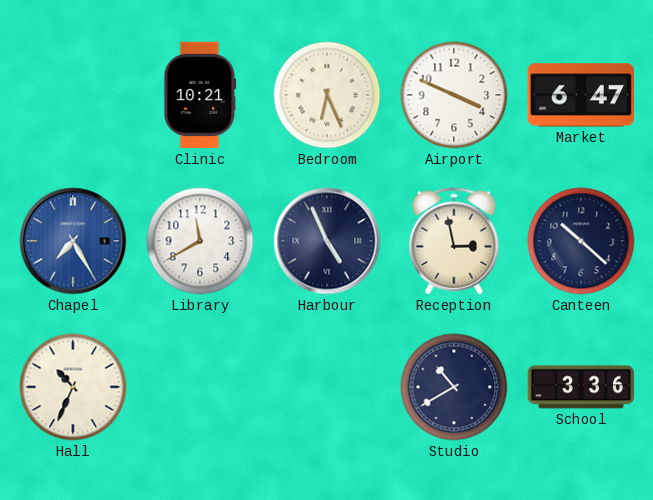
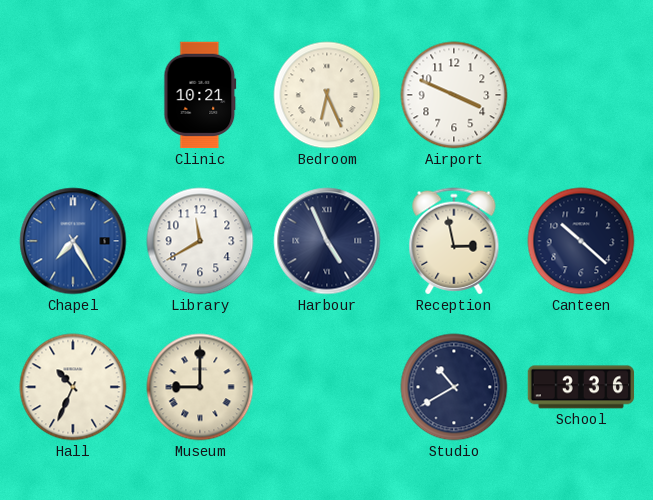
Market: 6:47 -> none
Museum: none -> 9:00
